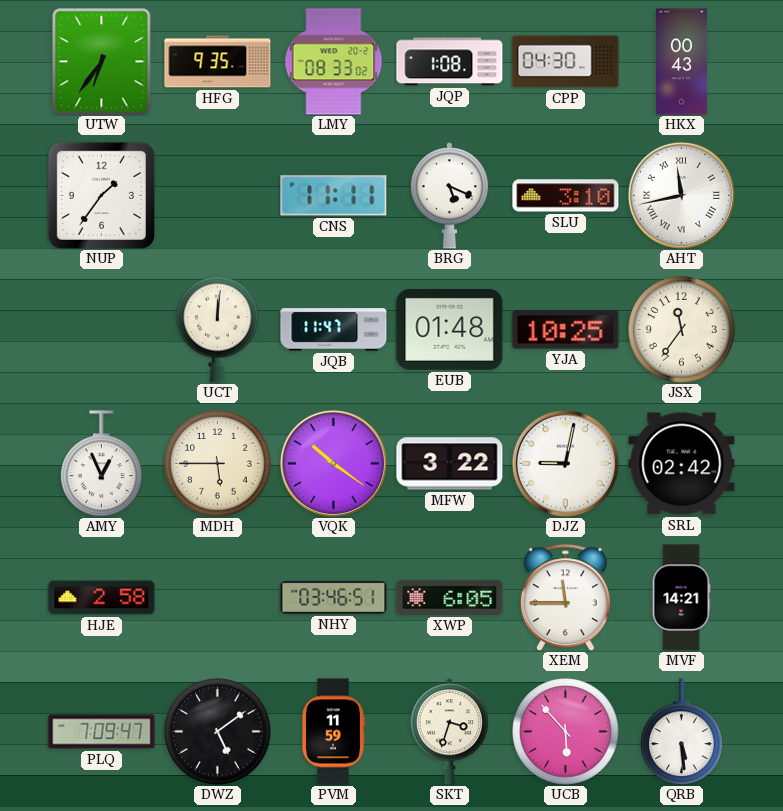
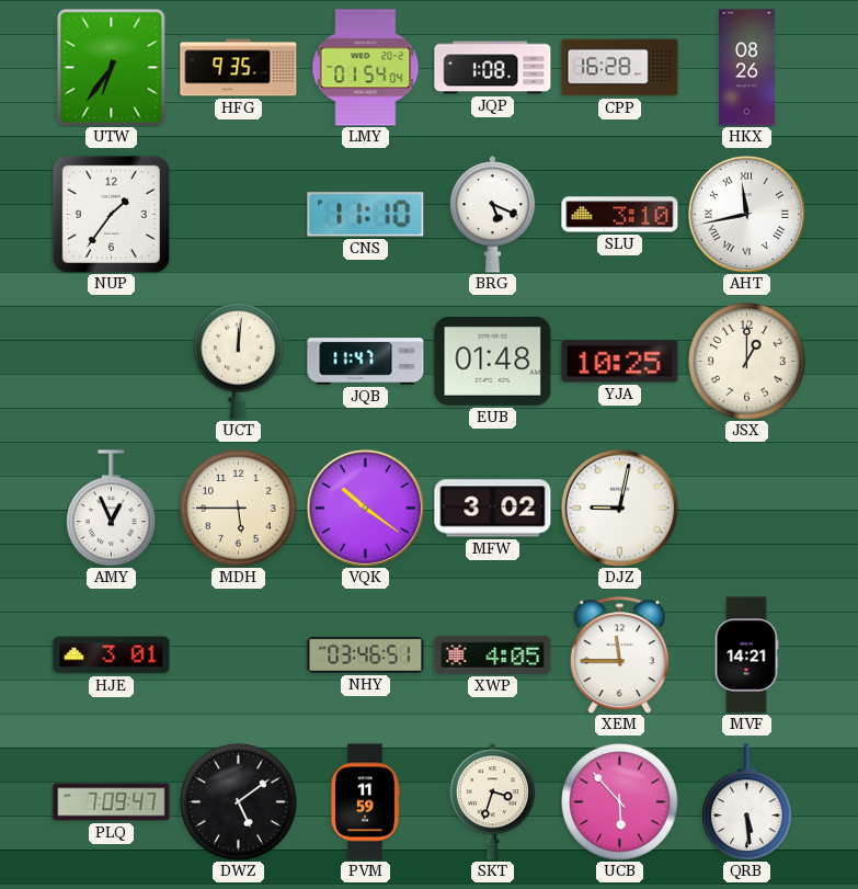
LMY: 08:33 -> 01:54
CPP: 04:30 -> 16:28
HKX: 00:43 -> 08:26
CNS: 11:11 -> 11:10
JSX: 11:36 -> 1:00
MFW: 3:22 -> 3:02
SRL: 02:42 -> none
HJE: 2:58 -> 3:01
XWP: 6:05 -> 4:05
